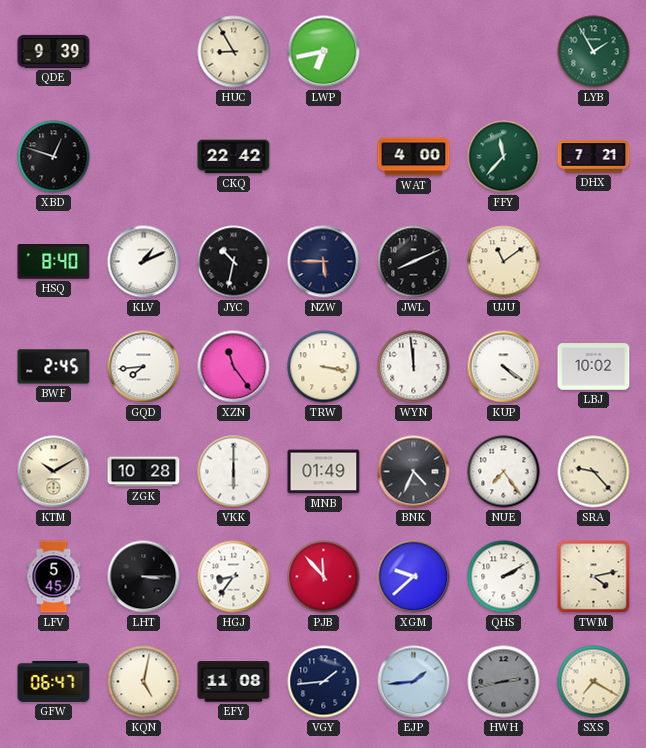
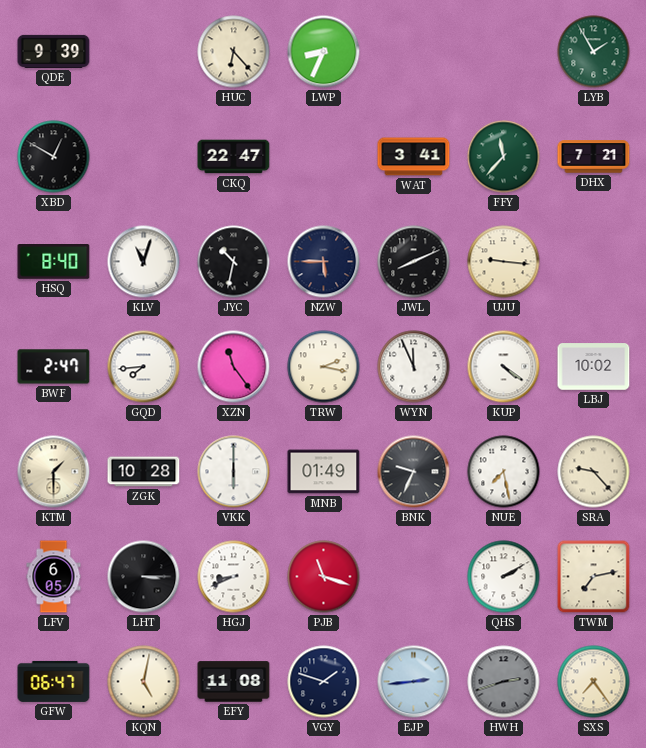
HUC: 8:55 -> 6:23
LWP: 6:43 -> 8:34
XBD: 12:48 -> 12:50
CKQ: 22:42 -> 22:47
WAT: 4:00 -> 3:41
KLV: 1:11 -> 11:03
UJU: 11:09 -> 9:16
BWF: 2:45 -> 2:47
TRW: 3:17 -> 2:17
WYN: 11:59 -> 11:56
KTM: 10:10 -> 1:30
BNK: 4:34 -> 9:34
NUE: 7:24 -> 7:28
LFV: 5:45 -> 6:05
HGJ: 8:36 -> 8:41
PJB: 11:53 -> 11:18
XGM: 9:38 -> none
TWM: 4:13 -> 7:13
VGY: 1:44 -> 1:48
EJP: 1:44 -> 2:44
HWH: 2:43 -> 2:42
SXS: 7:20 -> 7:24
